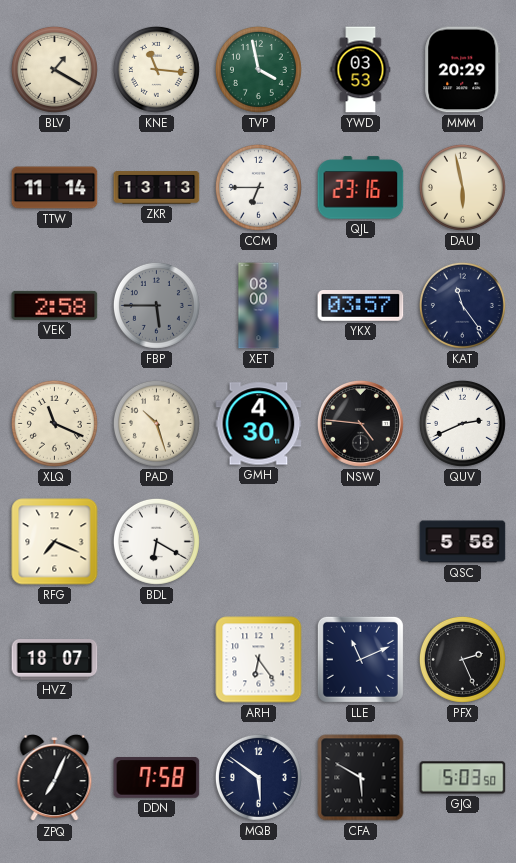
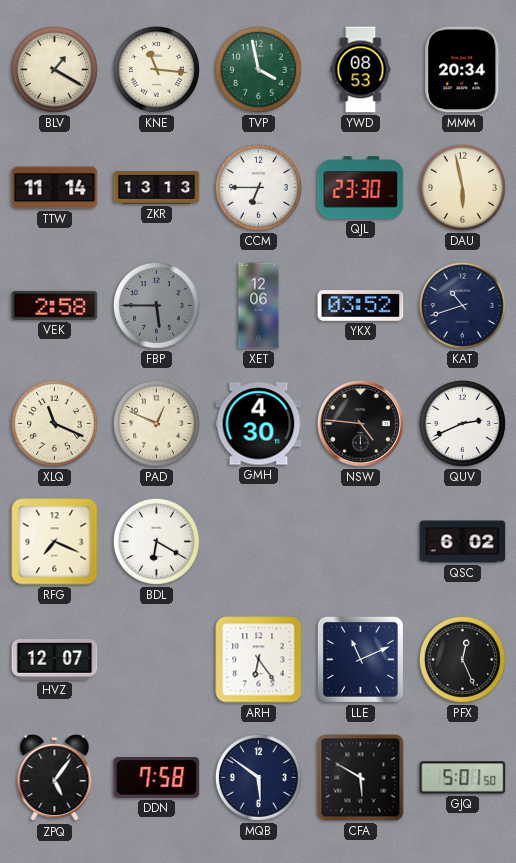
YWD: 03:53 -> 08:53
MMM: 20:29 -> 20:34
QJL: 23:16 -> 23:30
XET: 08:00 -> 12:06
YKX: 03:57 -> 03:52
KAT: 11:24 -> 10:42
PAD: 10:27 -> 12:49
QSC: 5:58 -> 6:02
HVZ: 18:07 -> 12:07
PFX: 2:26 -> 12:26
ZPQ: 7:04 -> 5:06
GJQ: 5:03 -> 5:01
